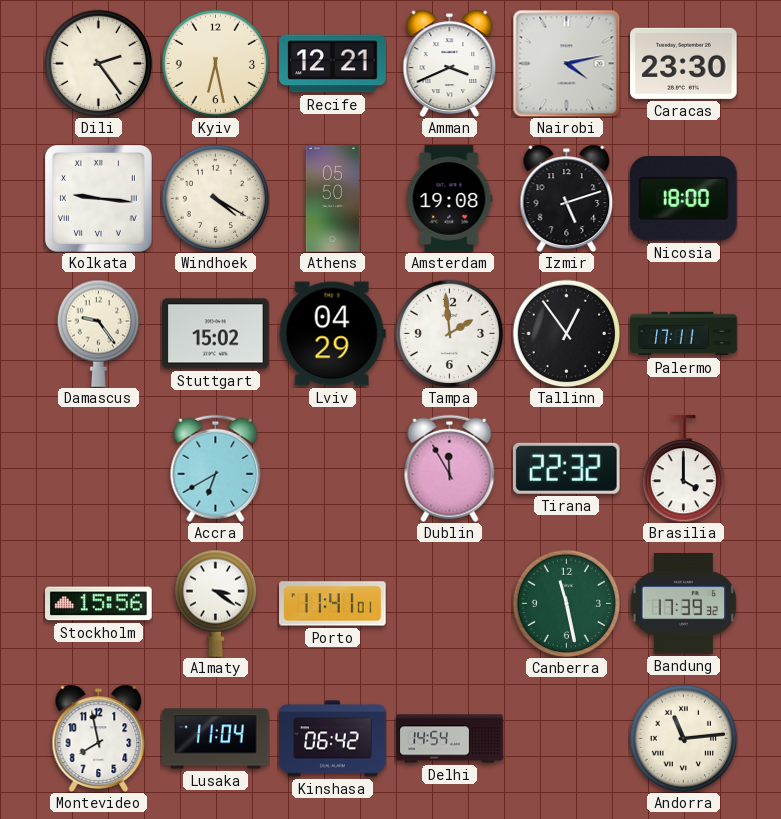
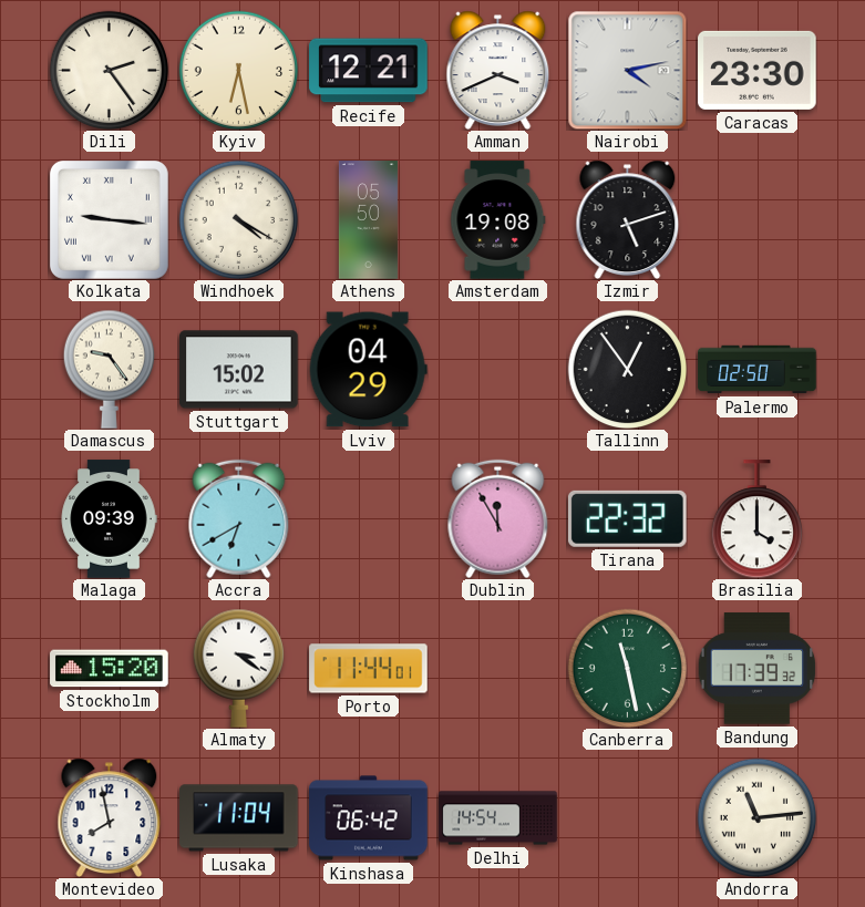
Nicosia: 18:00 -> none
Tampa: 1:59 -> none
Palermo: 17:11 -> 02:50
Malaga: none -> 09:39
Stockholm: 15:56 -> 15:20
Porto: 11:41 -> 11:44
